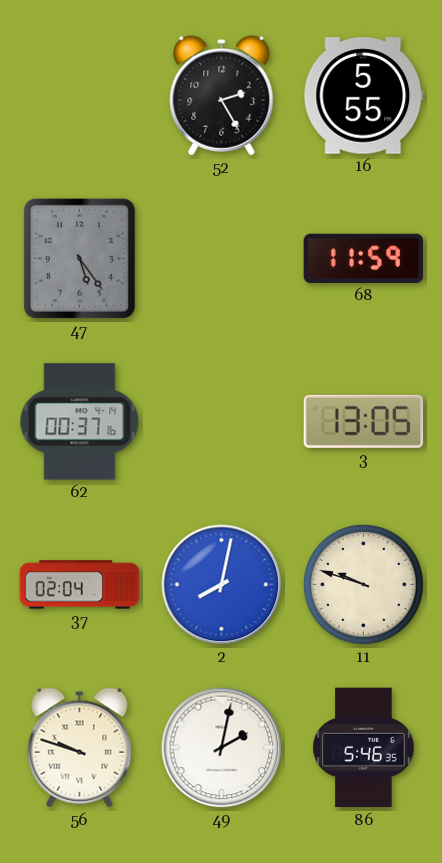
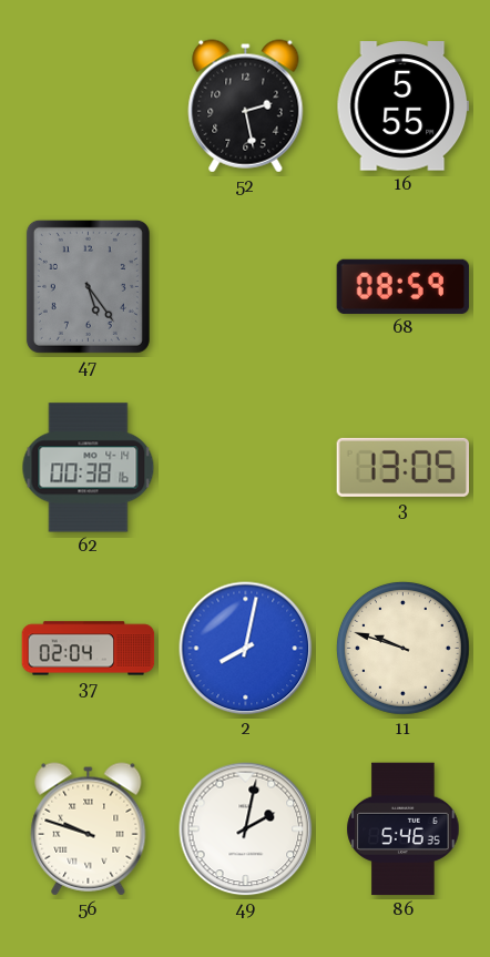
52: 2:25 -> 2:28
68: 11:59 -> 08:59
62: 00:37 -> 00:38
